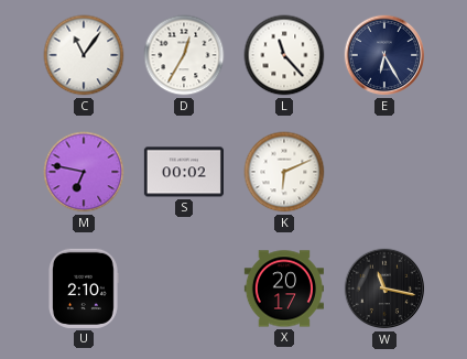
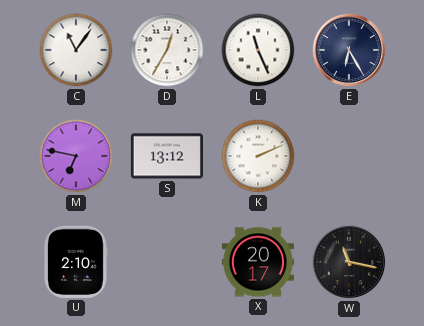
L: 11:23 -> 11:26
S: 00:02 -> 13:12
K: 6:11 -> 2:11
